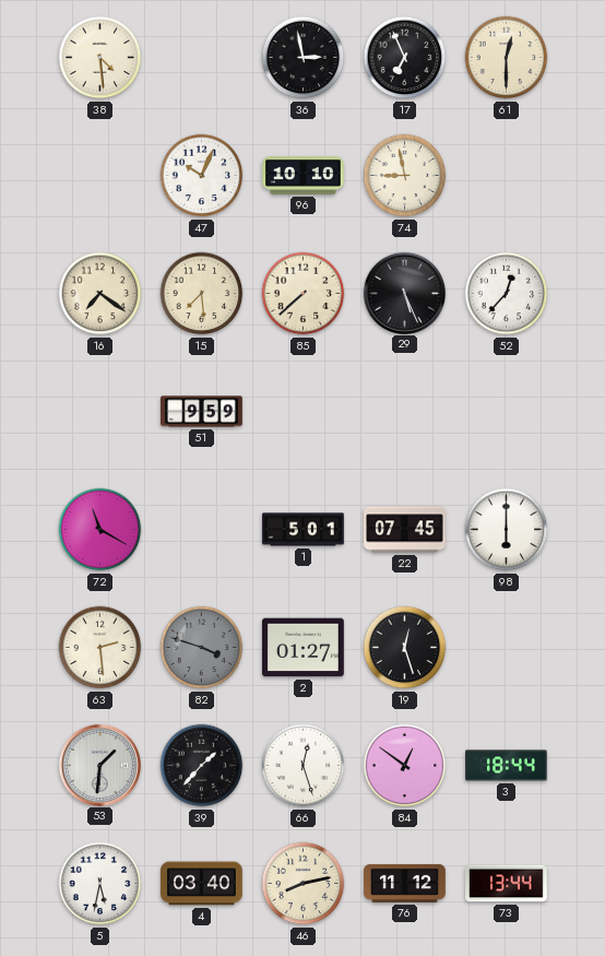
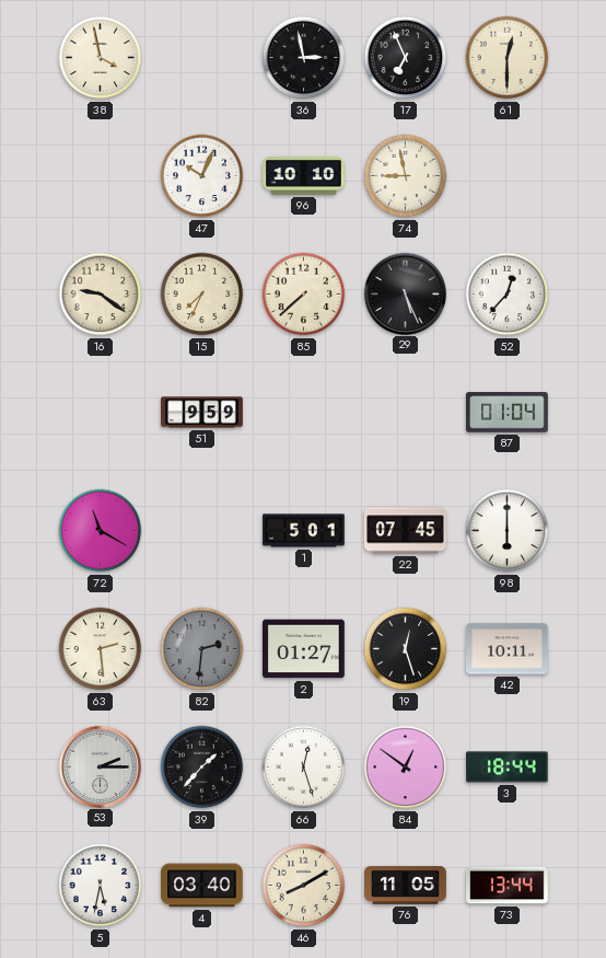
38: 4:29 -> 3:58
16: 7:21 -> 9:21
15: 7:29 -> 7:34
87: none -> 01:04
82: 3:48 -> 2:31
42: none -> 10:11
53: 1:31 -> 2:15
46: 8:13 -> 8:10
76: 11:12 -> 11:05
